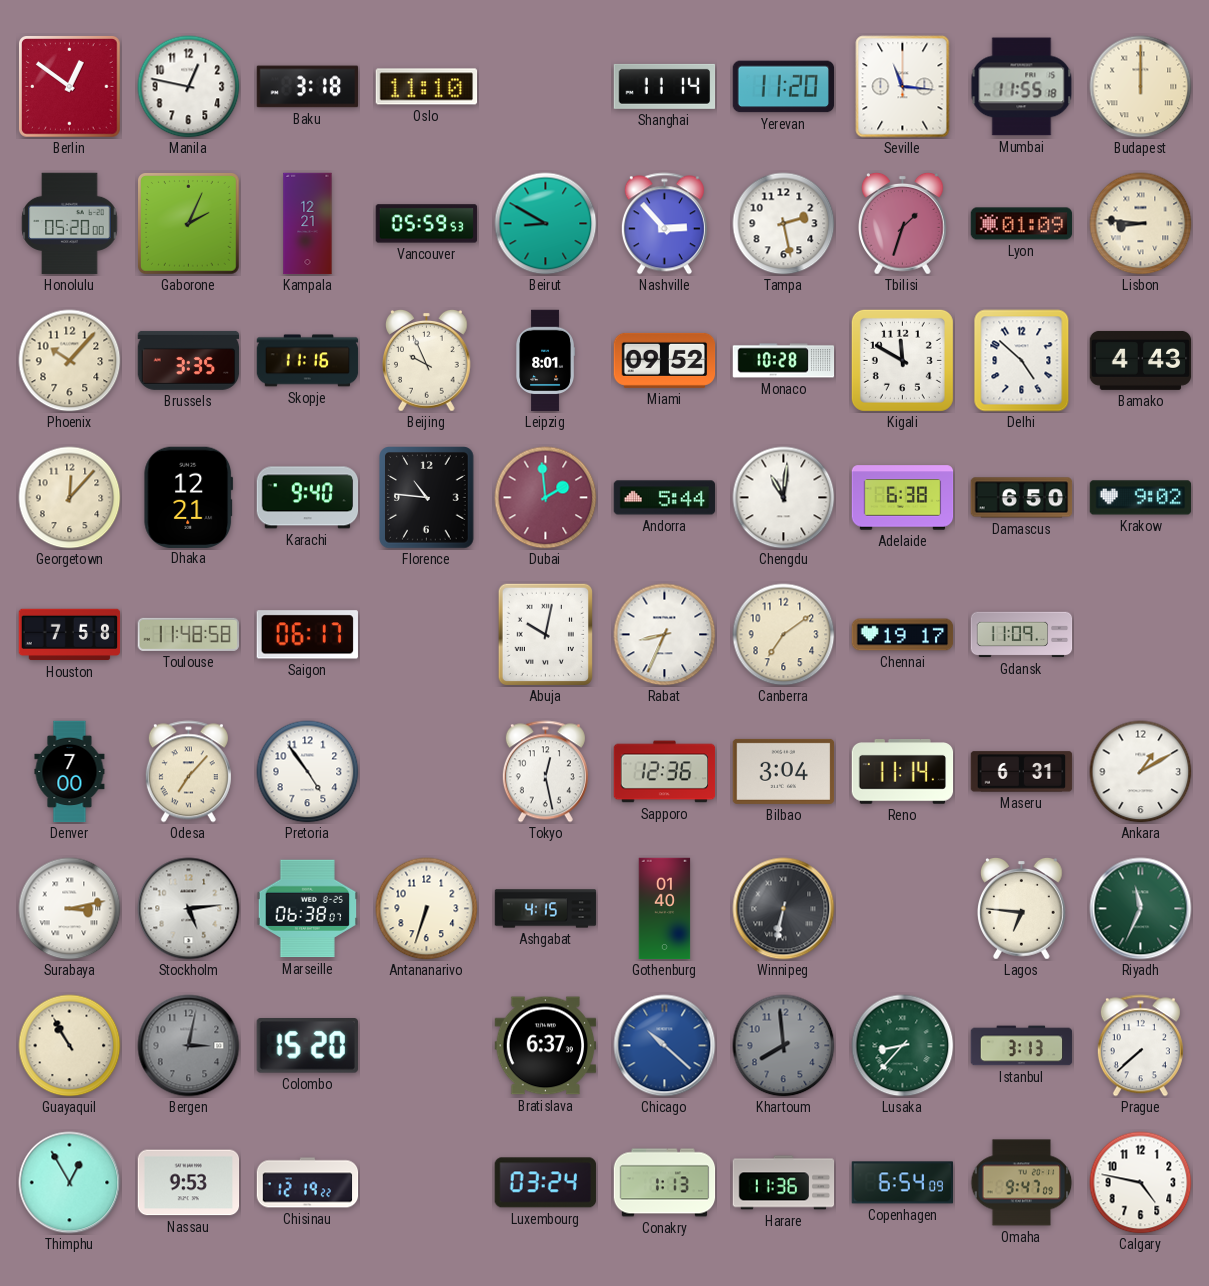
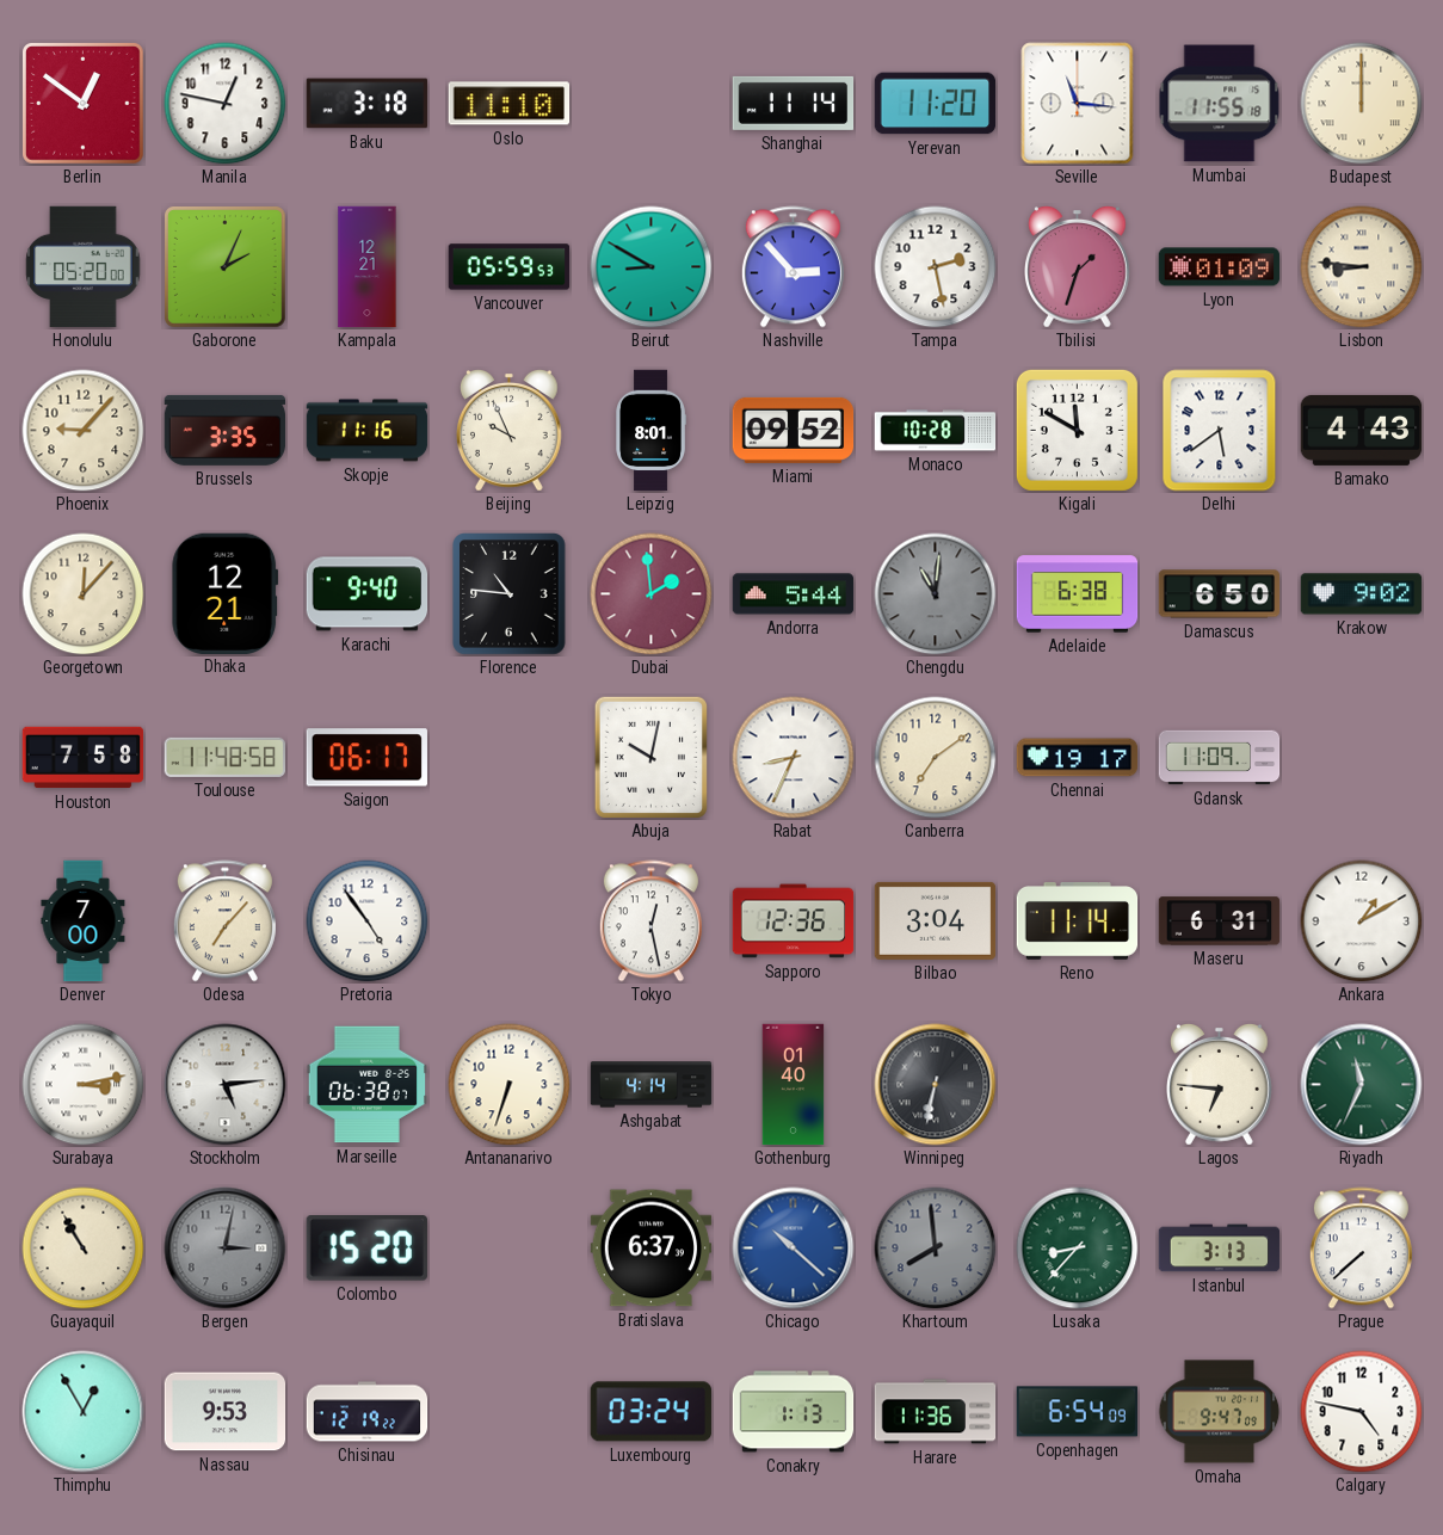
Phoenix: 10:07 -> 9:07
Delhi: 4:52 -> 5:39
Chengdu dial: white -> grey
Ashgabat: 4:15 -> 4:14
